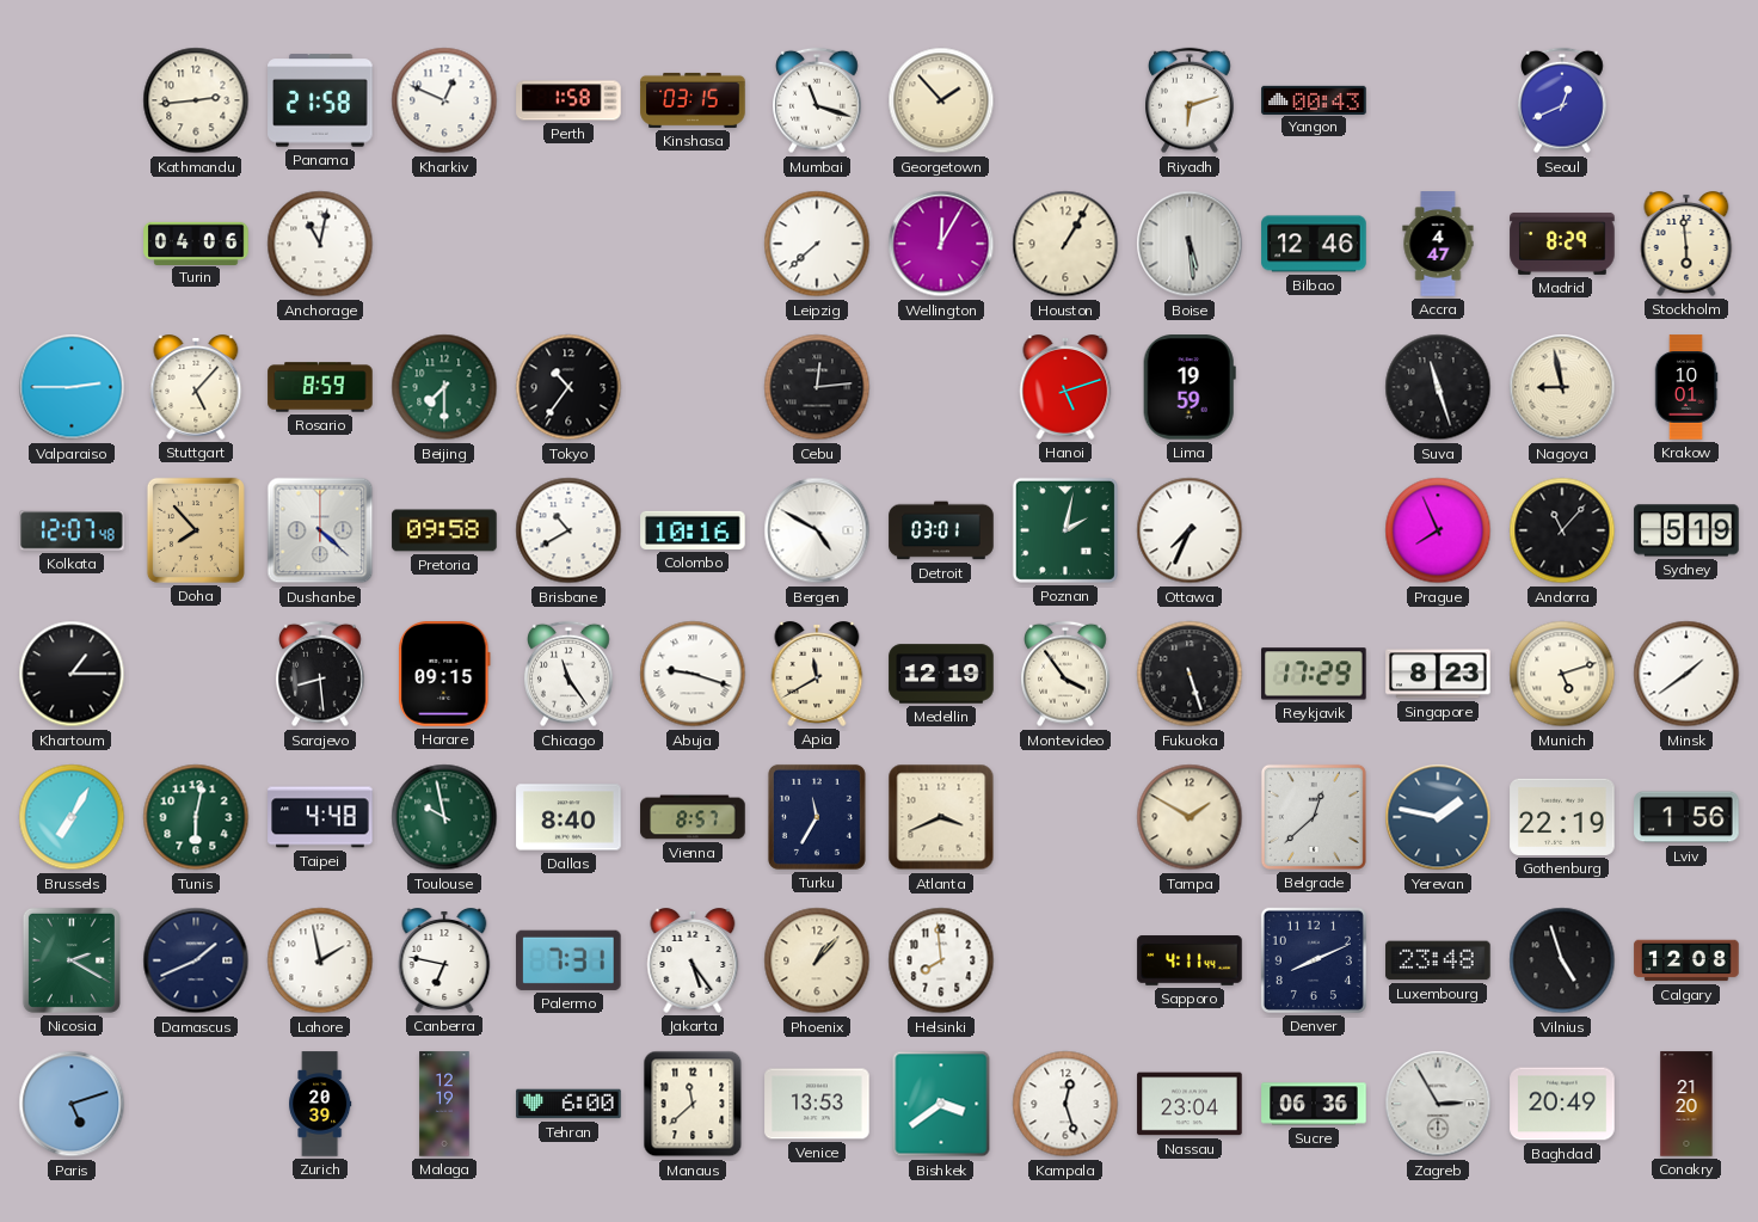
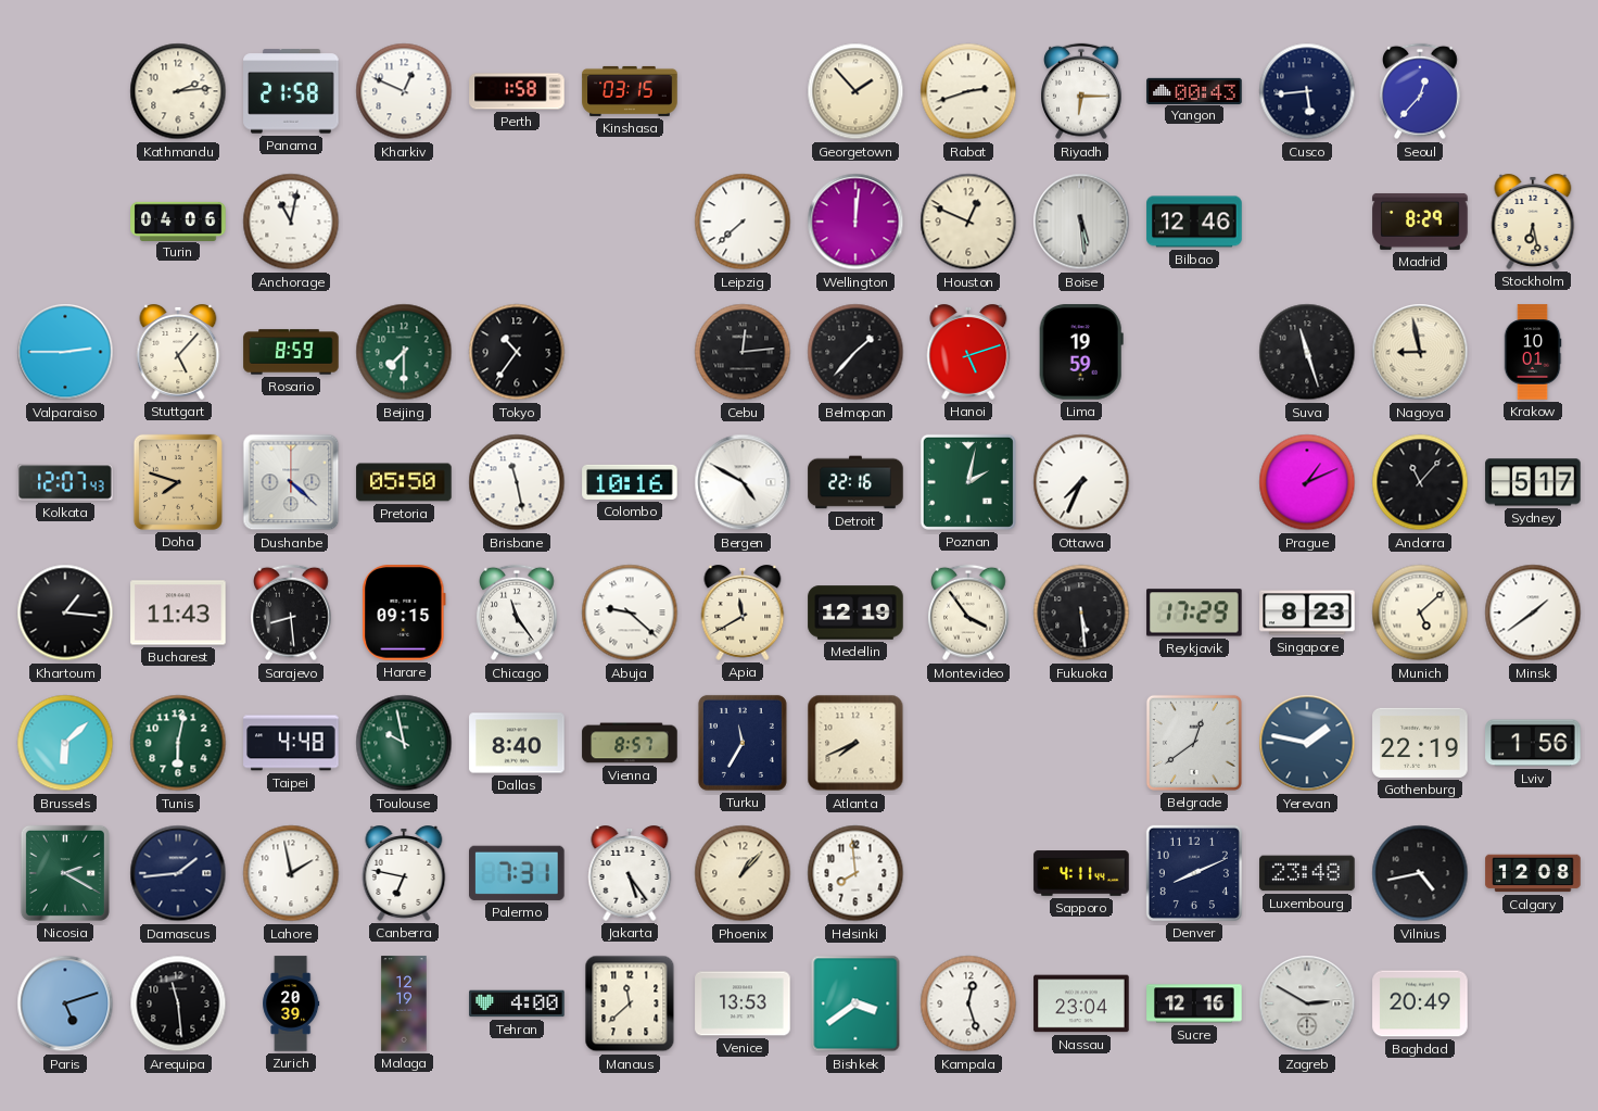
Kathmandu: 2:44 -> 2:14
Mumbai: 11:18 -> none
Rabat: none -> 2:42
Riyadh: 6:12 -> 6:15
Cusco: none -> 5:44
Seoul: 12:41 -> 12:37
Wellington: 12:05 -> 12:01
Houston: 1:05 -> 12:49
Accra: 4:47 -> none
Stockholm: 5:59 -> 6:28
Belmopan: none -> 1:37
Kolkata: 12:07:48 -> 12:07:43
Doha: 7:53 -> 7:48
Pretoria: 09:58 -> 05:50
Brisbane: 10:40 -> 11:28
Detroit: 03:01 -> 22:16
Prague: 7:56 -> 1:11
Sydney: 5:19 -> 5:17
Khartoum: 1:15 -> 1:16
Bucharest: none -> 11:43
Abuja: 9:18 -> 9:22
Fukuoka: 5:27 -> 5:29
Munich: 5:12 -> 5:08
Brussels: 7:05 -> 6:08
Atlanta: 3:41 -> 7:41
Tampa: 1:50 -> none
Belgrade: 12:38 -> 12:39
Damascus: 1:41 -> 1:44
Vilnius: 4:57 -> 4:43
Arequipa: none -> 11:29
Tehran: 6:00 -> 4:00
Sucre: 06:36 -> 12:16
Zagreb: 2:55 -> 2:50
Conakry: 21:20 -> none
